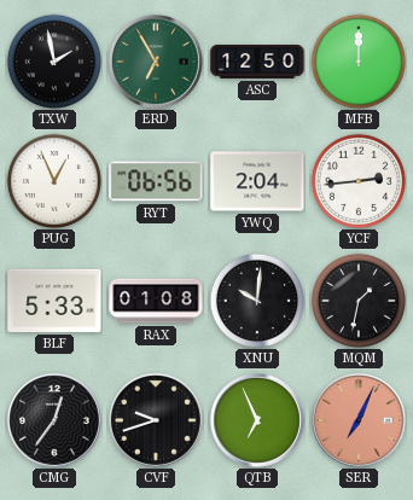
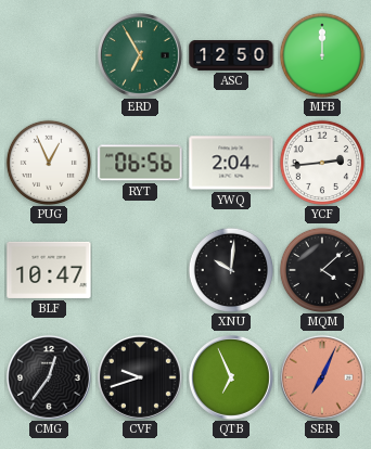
TXW: 1:58 -> none
BLF: 5:33 -> 10:47
RAX: 01:08 -> none
MQM: 1:32 -> 4:08
